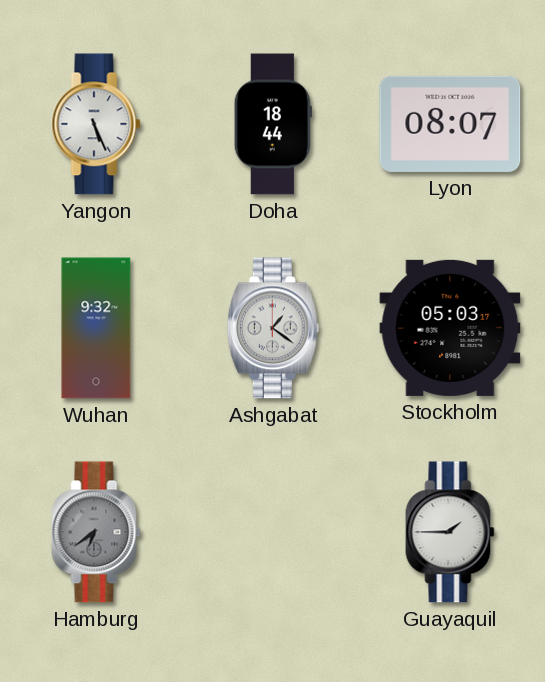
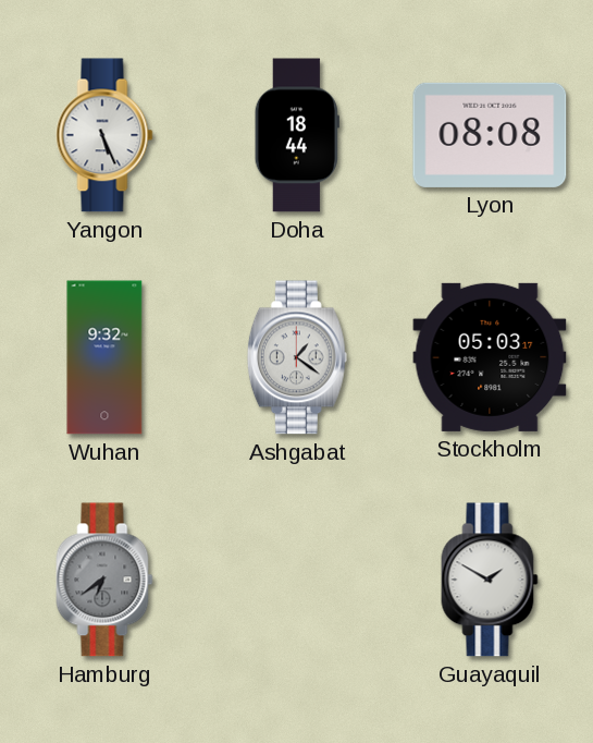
Lyon: 08:07 -> 08:08
Guayaquil: 1:45 -> 1:50
